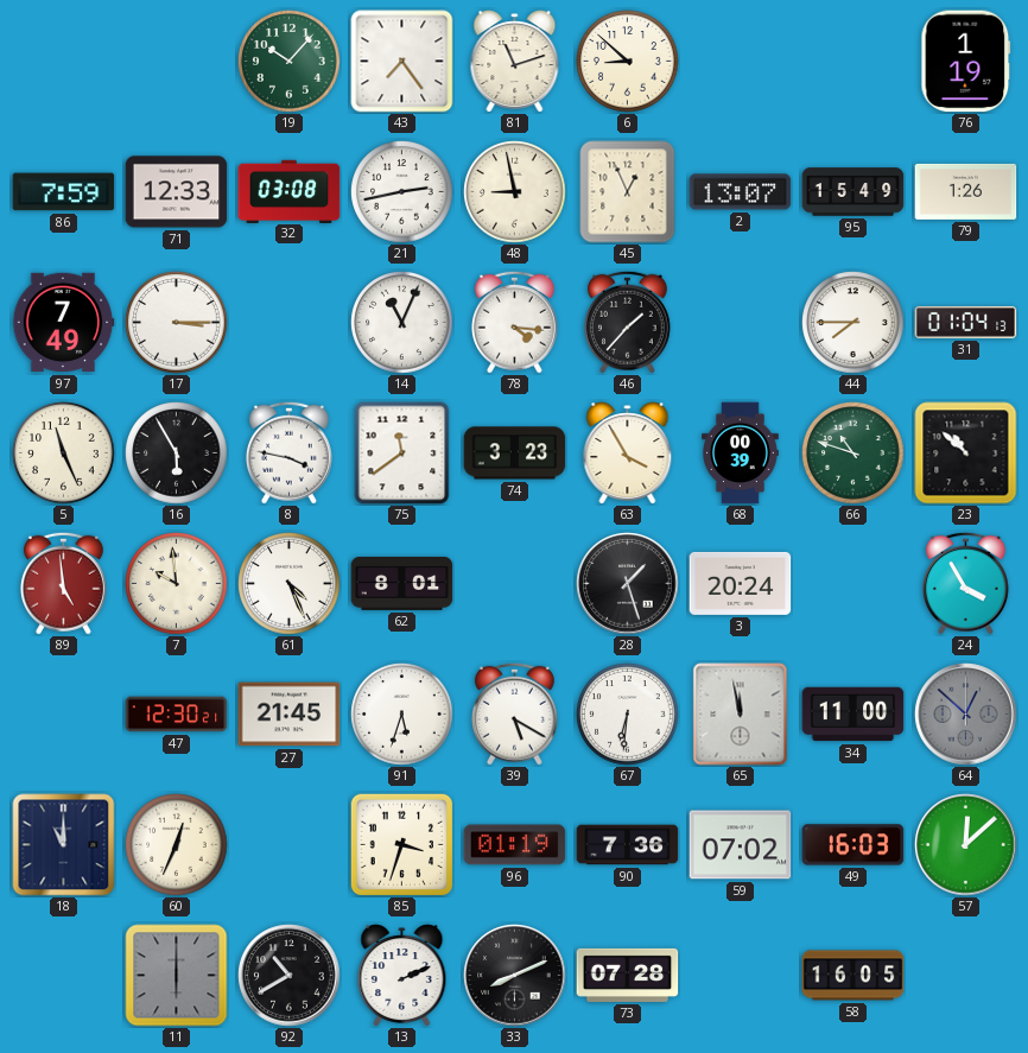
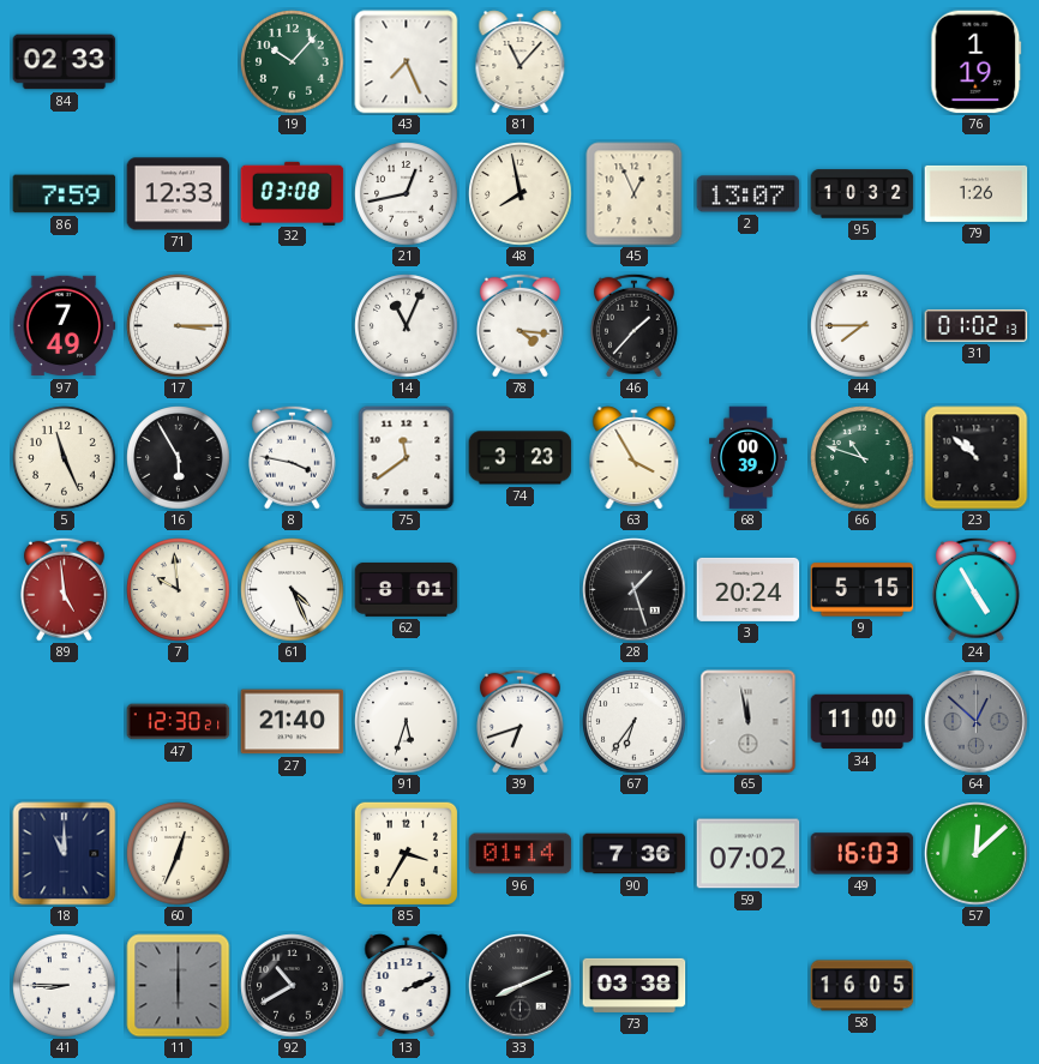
84: none -> 02:33
43: 7:24 -> 7:26
81: 11:12 -> 11:07
6: 8:52 -> none
21: 2:43 -> 12:43
48: 8:58 -> 7:58
95: 15:49 -> 10:32
31: 01:04 -> 01:02
9: none -> 5:15
24: 3:55 -> 4:55
27: 21:45 -> 21:40
39: 5:20 -> 6:42
67: 6:31 -> 6:36
85: 3:33 -> 3:35
96: 01:19 -> 01:14
41: none -> 8:45
73: 07:28 -> 03:38
